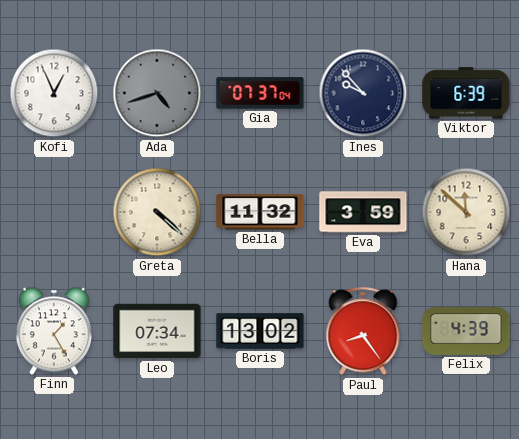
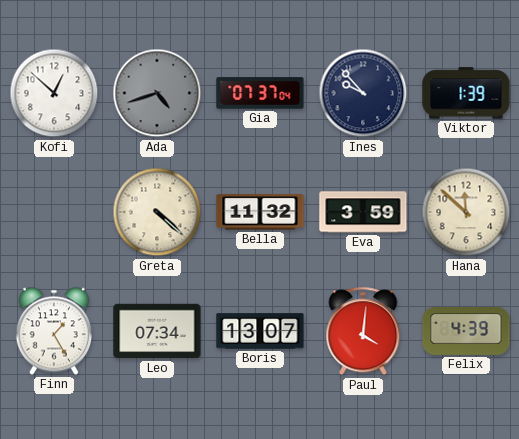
Kofi: 12:56 -> 12:52
Viktor: 6:39 -> 1:39
Boris: 13:02 -> 13:07
Paul: 8:24 -> 4:01
